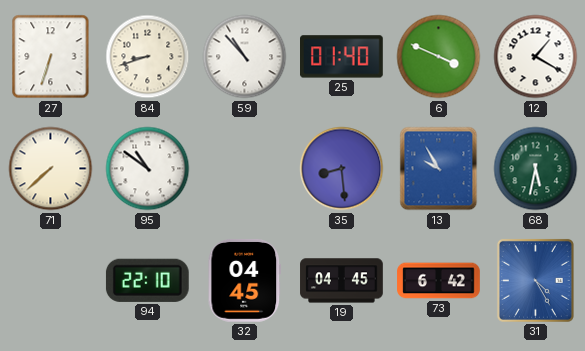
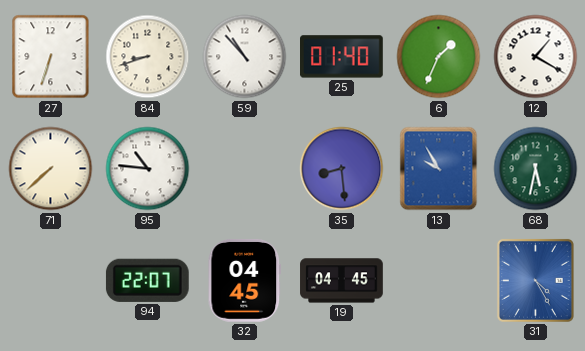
6: 3:49 -> 1:34
95: 10:51 -> 10:46
94: 22:10 -> 22:07
73: 6:42 -> none
